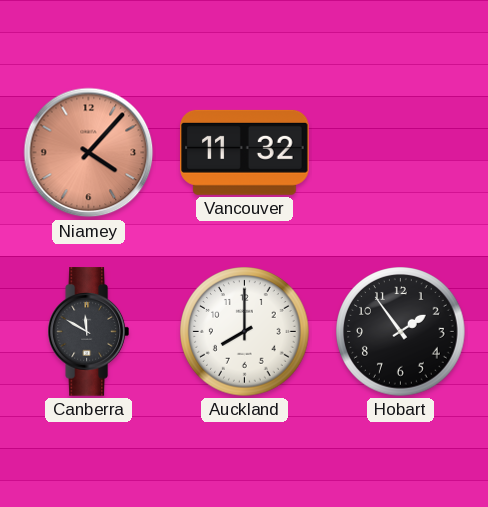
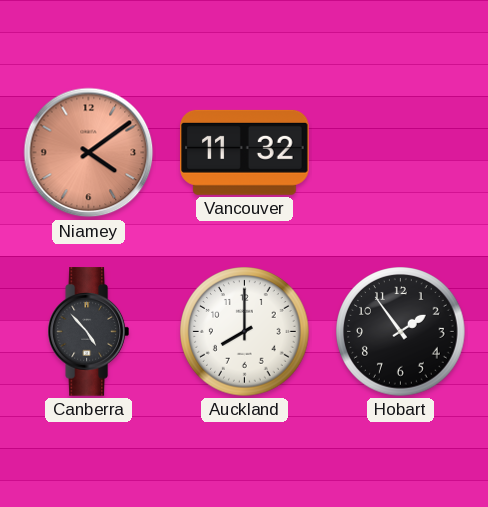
Niamey: 4:07 -> 4:09
Canberra: 11:50 -> 4:53
